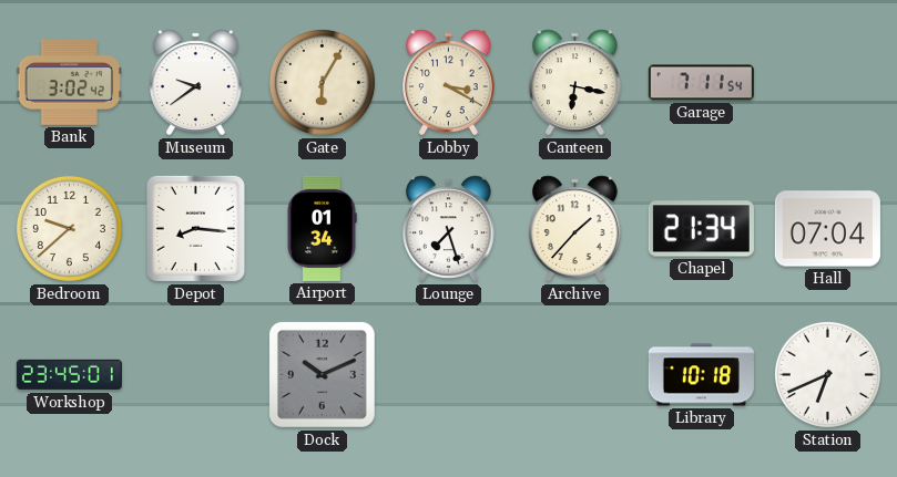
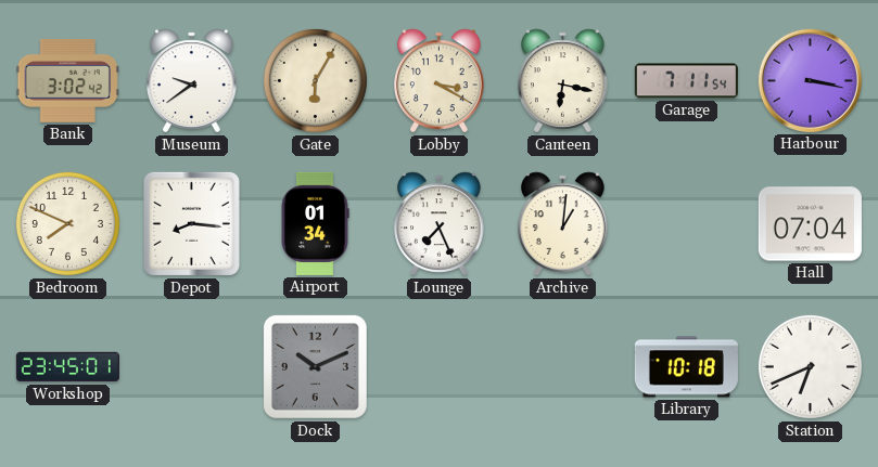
Harbour: none -> 3:17
Bedroom: 9:38 -> 7:49
Lounge: 7:27 -> 7:26
Archive: 1:37 -> 1:01
Chapel: 21:34 -> none
